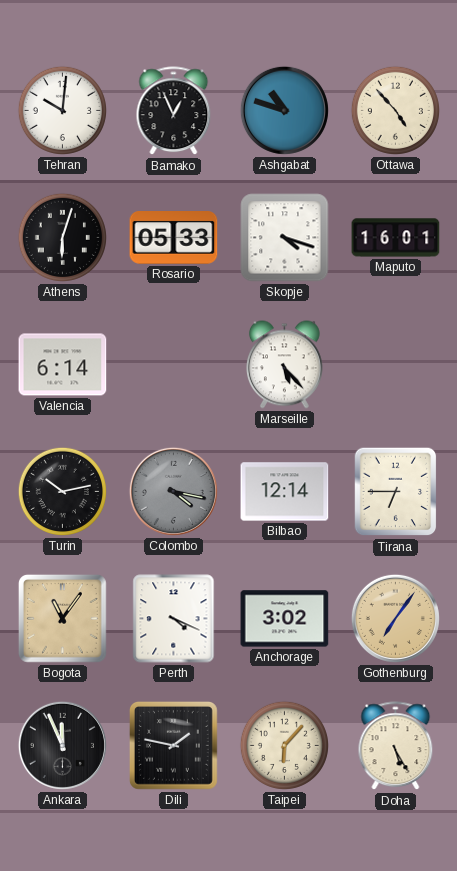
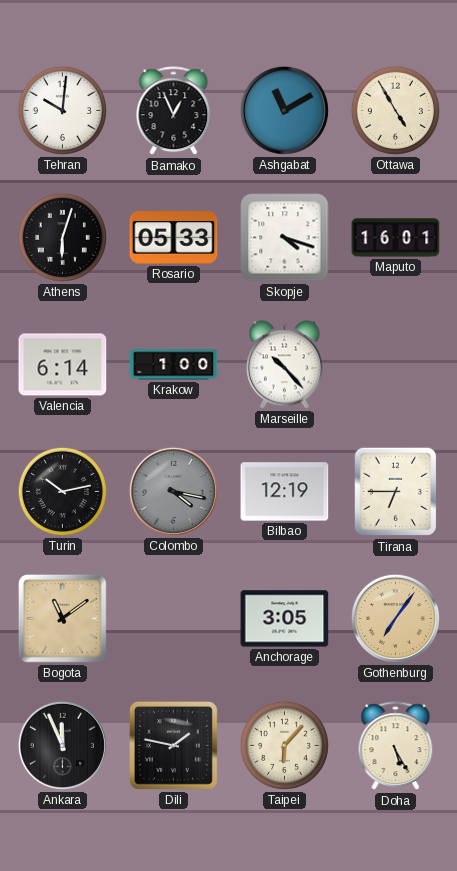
Ashgabat: 10:48 -> 11:10
Ottawa: 4:53 -> 4:55
Krakow: none -> 1:00
Marseille: 5:23 -> 10:23
Bilbao: 12:14 -> 12:19
Bogota: 11:06 -> 11:09
Perth: 4:19 -> none
Anchorage: 3:02 -> 3:05
